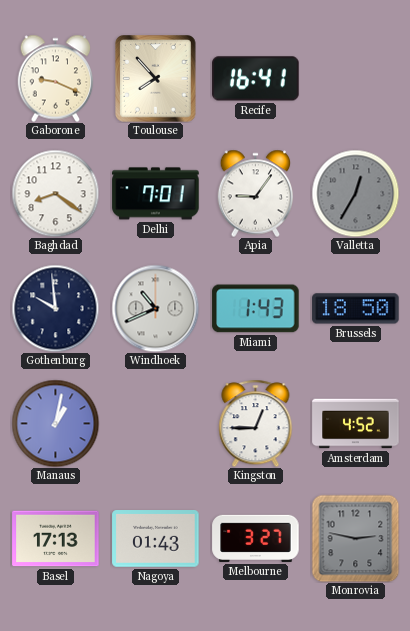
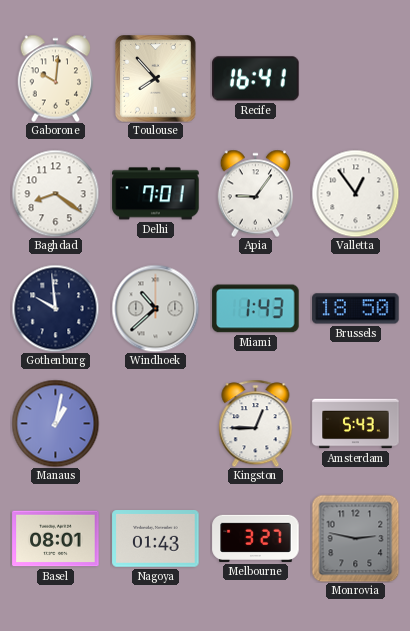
Gaborone: 9:19 -> 10:01
Valletta: 12:35 -> 12:54
Valletta dial: grey -> white
Windhoek: 10:41 -> 10:38
Amsterdam: 4:52 -> 5:43
Basel: 17:13 -> 08:01
